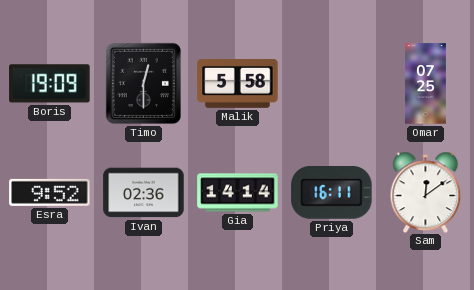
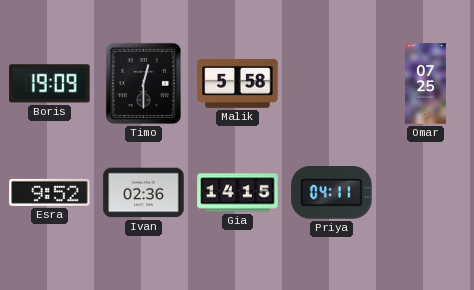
Gia: 14:14 -> 14:15
Priya: 16:11 -> 04:11
Sam: 12:09 -> none
